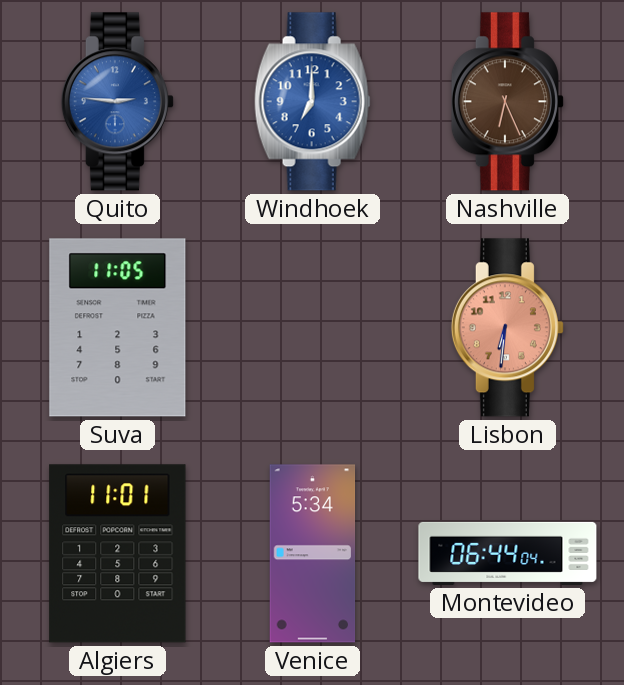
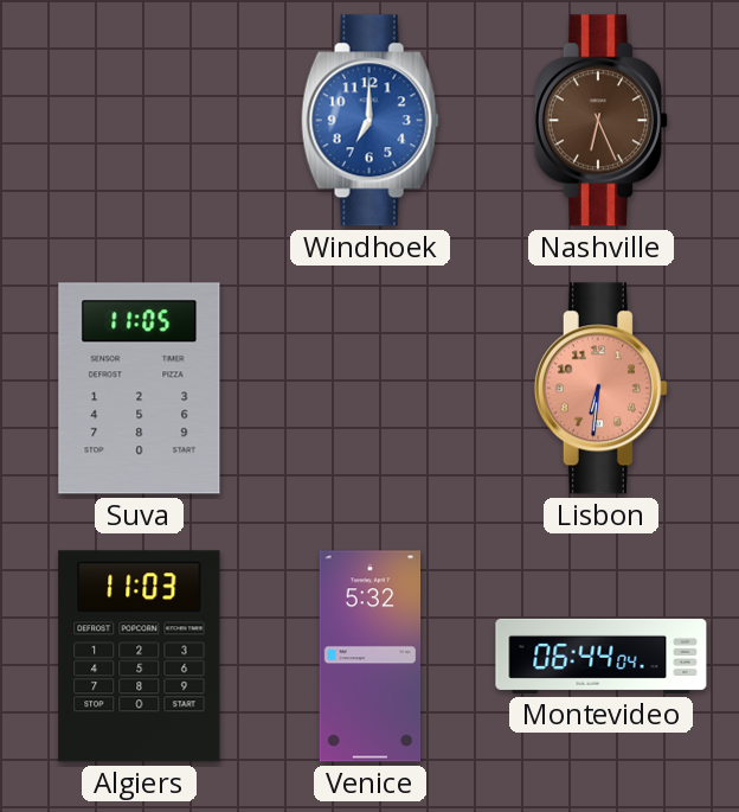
Quito: 2:46 -> none
Algiers: 11:01 -> 11:03
Venice: 5:34 -> 5:32
